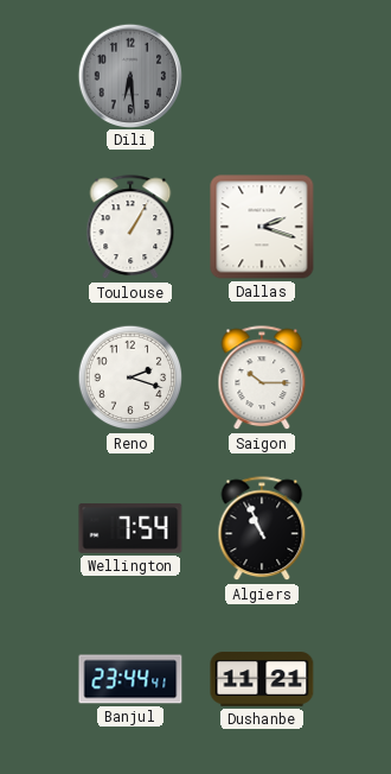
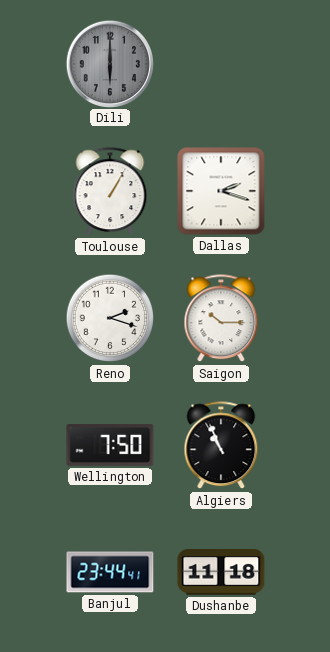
Dili: 6:29 -> 6:00
Wellington: 7:54 -> 7:50
Dushanbe: 11:21 -> 11:18
